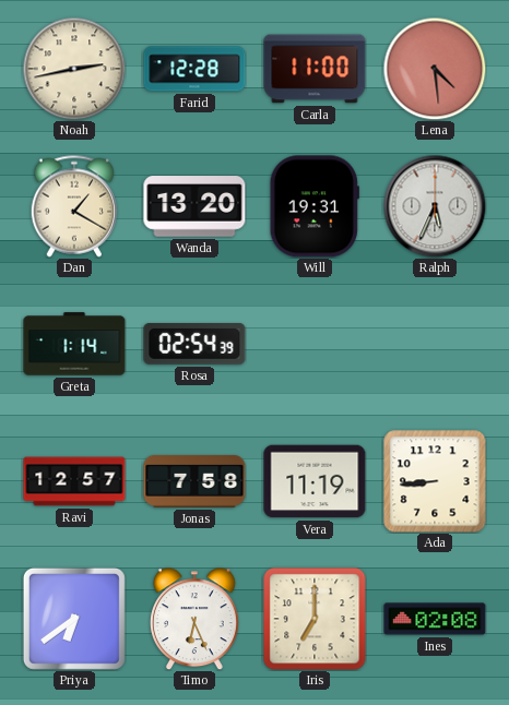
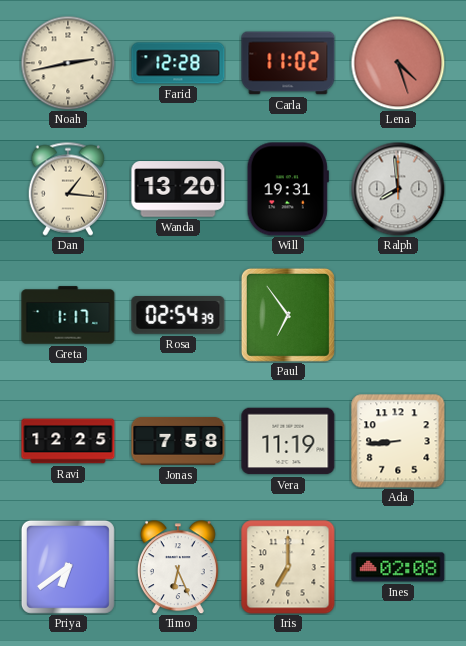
Carla: 11:00 -> 11:02
Lena: 4:29 -> 4:27
Dan: 1:20 -> 1:16
Ralph: 5:34 -> 7:59
Greta: 1:14 -> 1:17
Paul: none -> 6:54
Ravi: 12:57 -> 12:25
